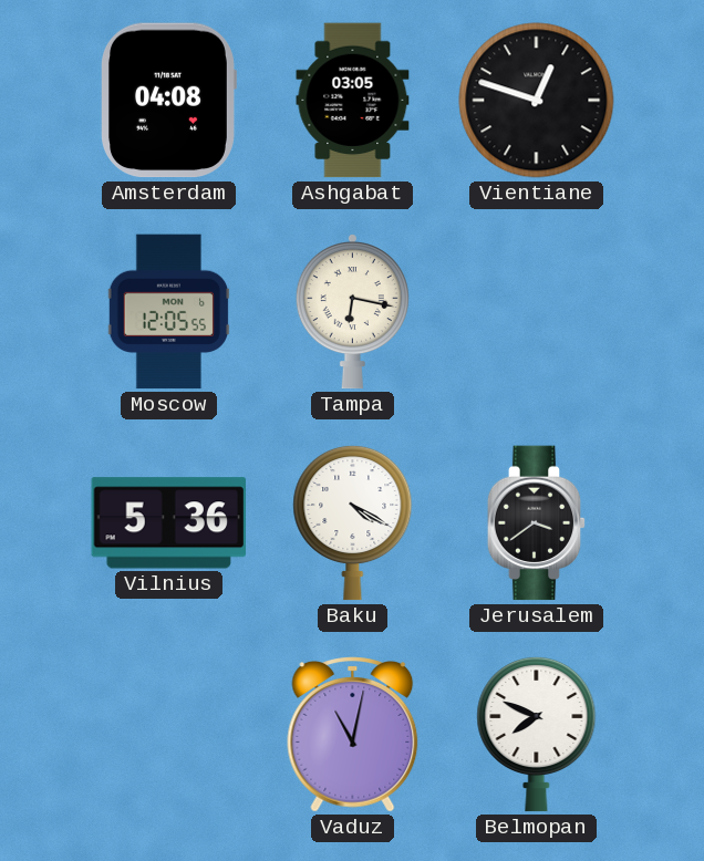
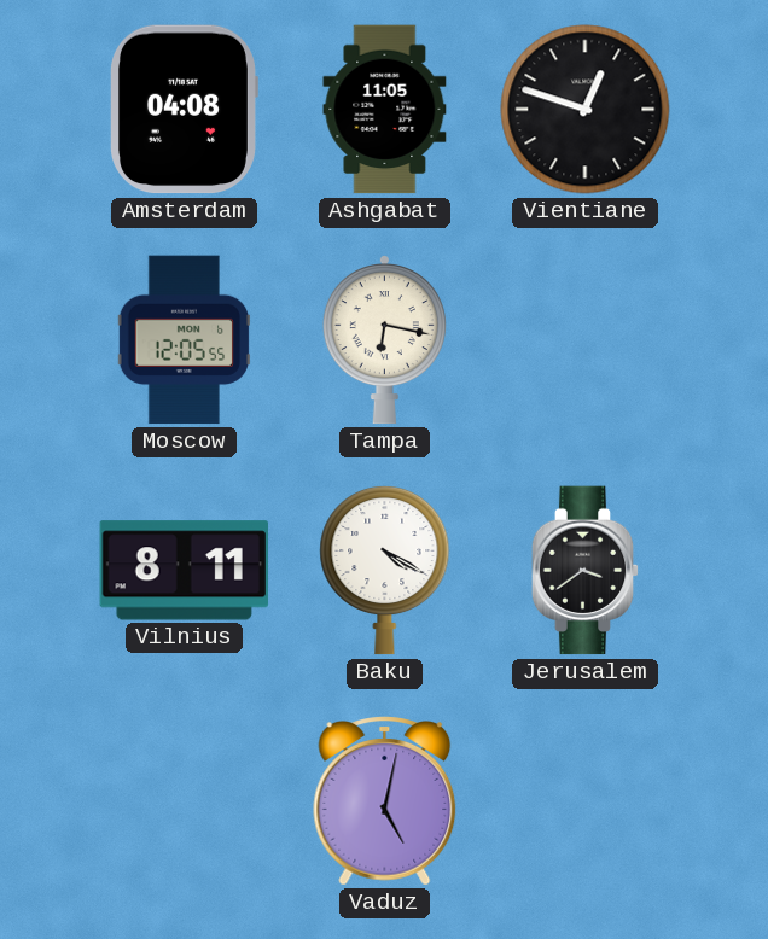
Ashgabat: 03:05 -> 11:05
Vilnius: 5:36 -> 8:11
Vaduz: 11:02 -> 5:02
Belmopan: 7:49 -> none
